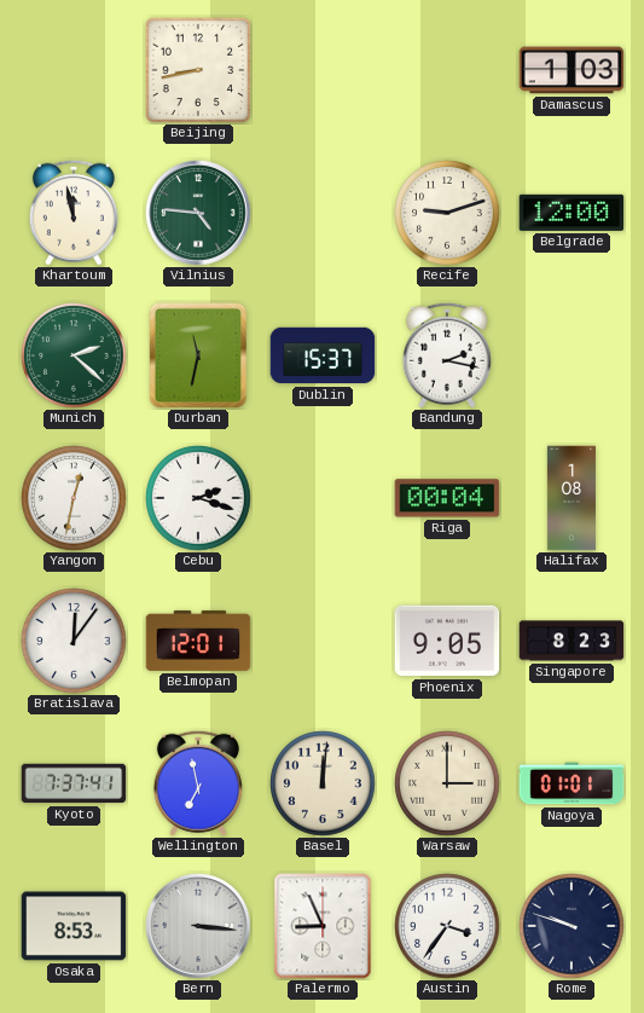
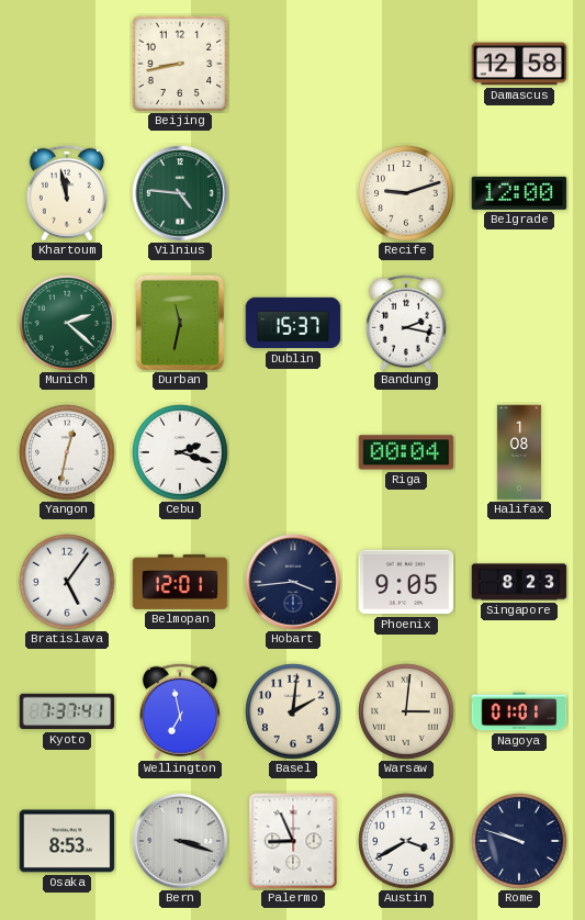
Damascus: 1:03 -> 12:58
Bratislava: 12:06 -> 5:06
Hobart: none -> 3:44
Basel: 12:01 -> 2:01
Warsaw: 3:00 -> 3:01
Bern: 3:16 -> 3:18
Austin: 3:36 -> 3:40
